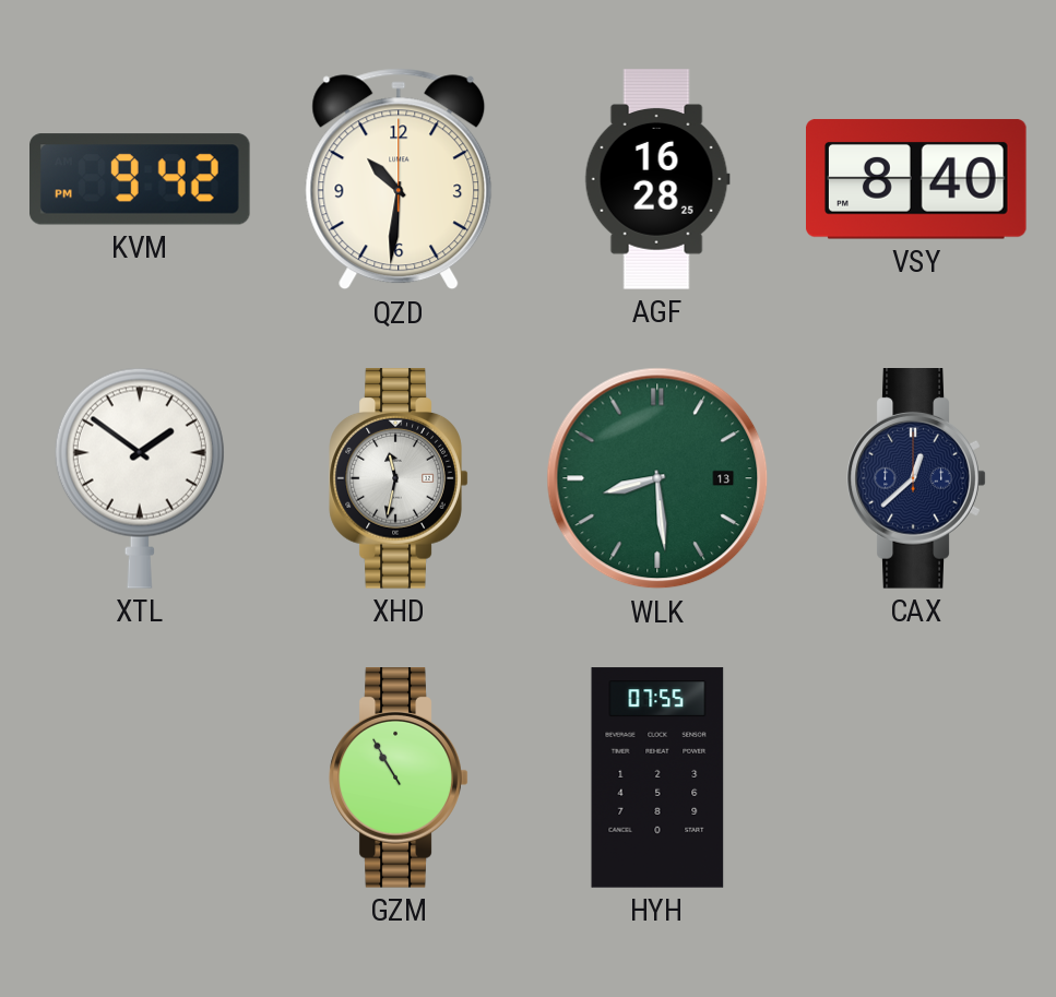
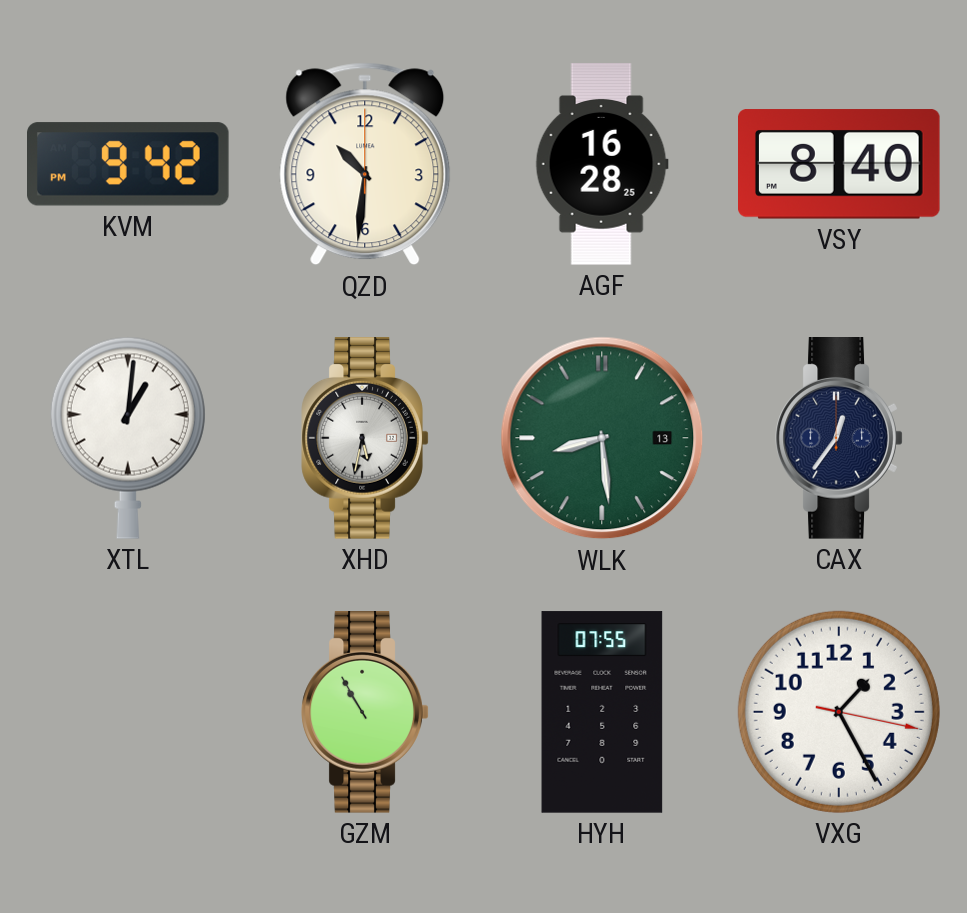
XTL: 1:51 -> 1:01
XHD: 11:32 -> 5:32
CAX: 12:38 -> 12:36
VXG: none -> 1:25
